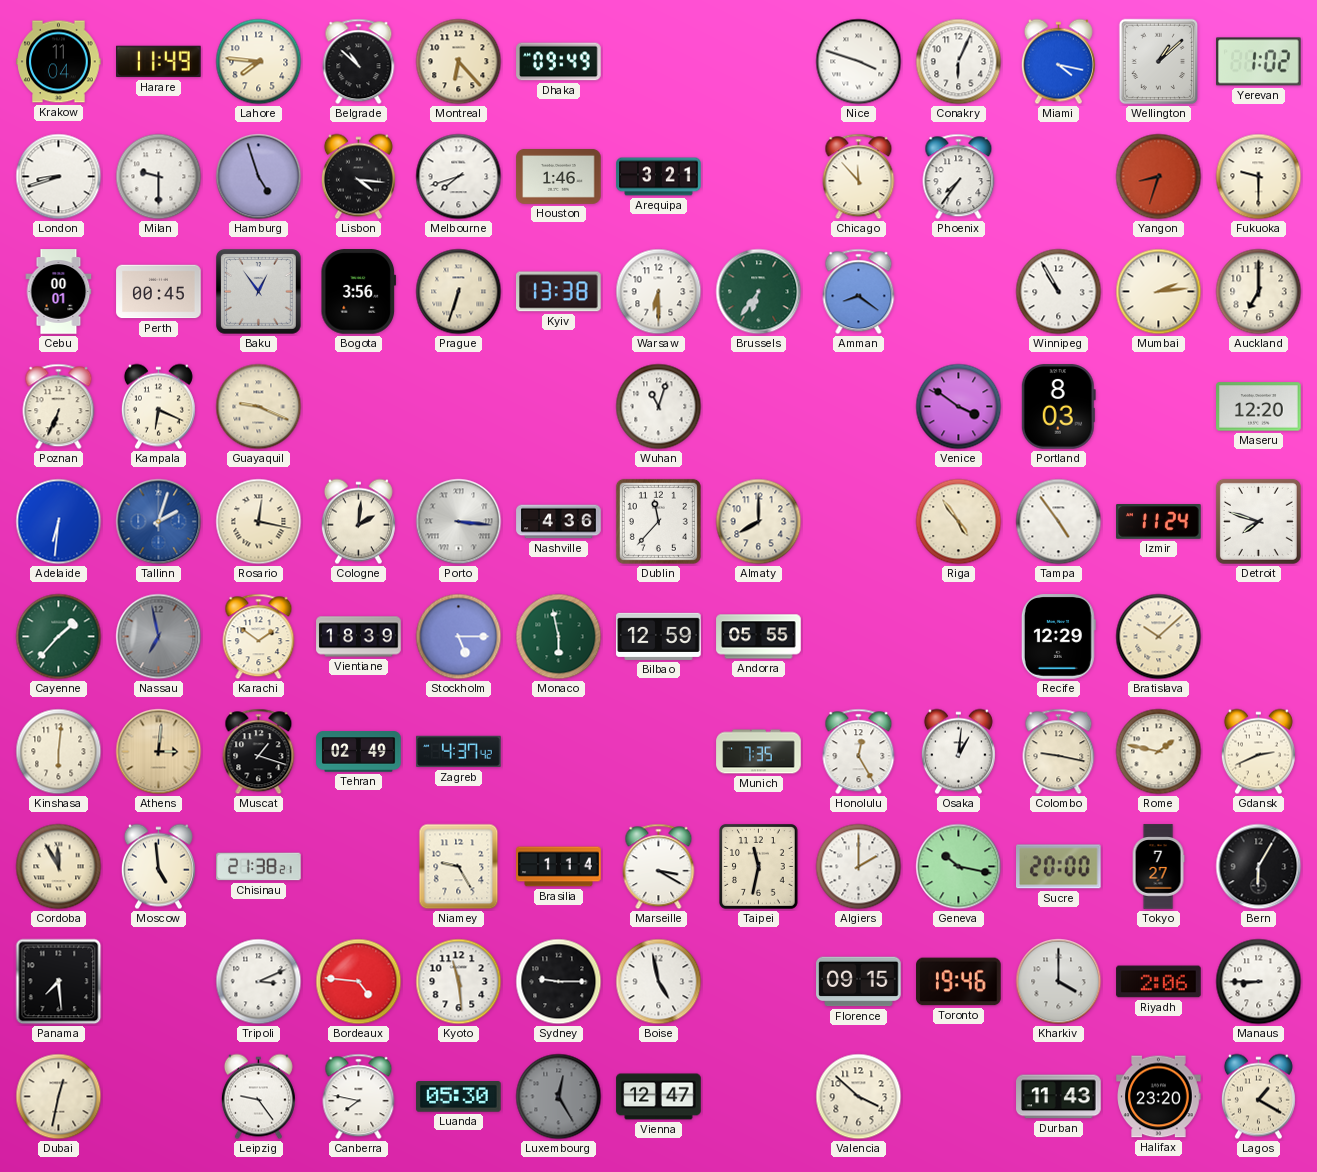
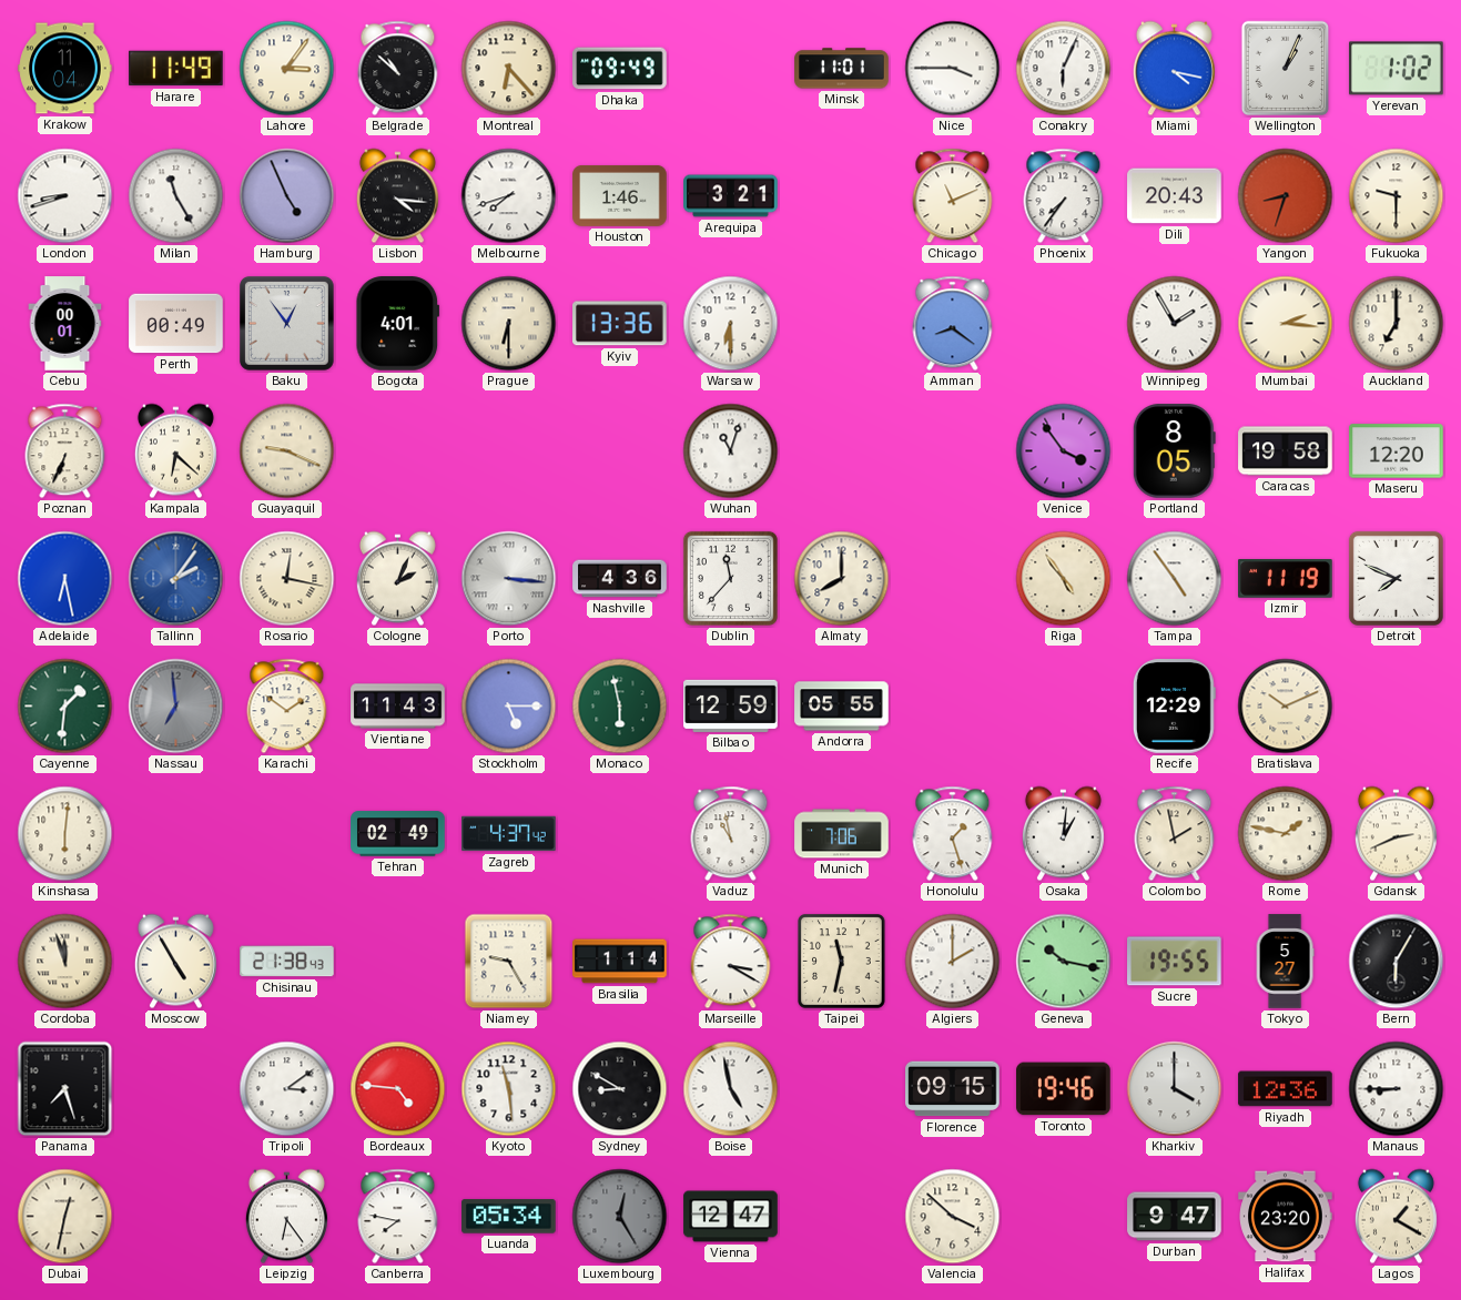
Lahore: 7:46 -> 3:06
Minsk: none -> 11:01
Nice: 3:48 -> 3:45
Wellington: 1:08 -> 1:04
Milan: 9:30 -> 11:25
Hamburg: 4:57 -> 4:56
Chicago: 11:53 -> 11:11
Dili: none -> 20:43
Perth: 00:45 -> 00:49
Bogota: 3:56 -> 4:01
Prague: 6:33 -> 6:30
Kyiv: 13:38 -> 13:36
Brussels: 6:36 -> none
Winnipeg: 10:55 -> 1:55
Mumbai: 2:14 -> 2:16
Kampala: 6:19 -> 6:22
Venice: 3:51 -> 3:54
Portland: 8:03 -> 8:05
Caracas: none -> 19:58
Adelaide: 6:31 -> 6:28
Tallinn: 2:03 -> 2:06
Cologne: 2:01 -> 2:04
Izmir: 11:24 -> 11:19
Detroit: 7:48 -> 7:49
Cayenne: 1:37 -> 1:31
Nassau: 6:58 -> 6:59
Vientiane: 18:39 -> 11:43
Bratislava: 10:08 -> 10:11
Athens: 3:01 -> none
Muscat: 1:18 -> none
Vaduz: none -> 10:58
Munich: 7:35 -> 7:06
Honolulu: 12:25 -> 1:27
Colombo: 9:17 -> 1:58
Cordoba: 11:55 -> 11:57
Moscow: 4:59 -> 4:55
Chisinau: 21:38:21 -> 21:38:43
Sucre: 20:00 -> 19:55
Tokyo: 7:27 -> 5:27
Panama: 7:29 -> 7:27
Tripoli: 3:11 -> 3:09
Sydney: 9:15 -> 8:50
Riyadh: 2:06 -> 12:36
Leipzig: 9:24 -> 6:24
Luanda: 05:30 -> 05:34
Durban: 11:43 -> 9:47
